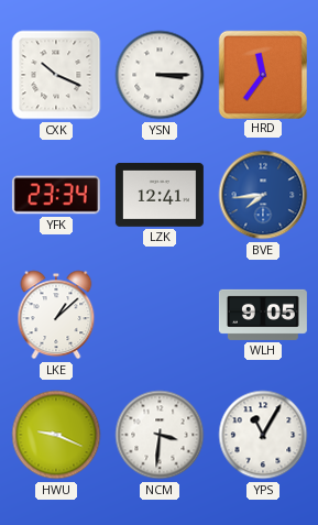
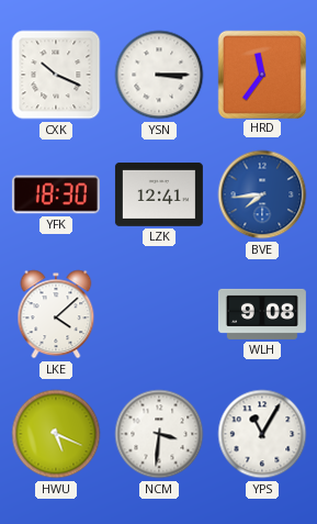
YFK: 23:34 -> 18:30
LKE: 1:08 -> 4:08
WLH: 9:05 -> 9:08
HWU: 9:19 -> 5:19
